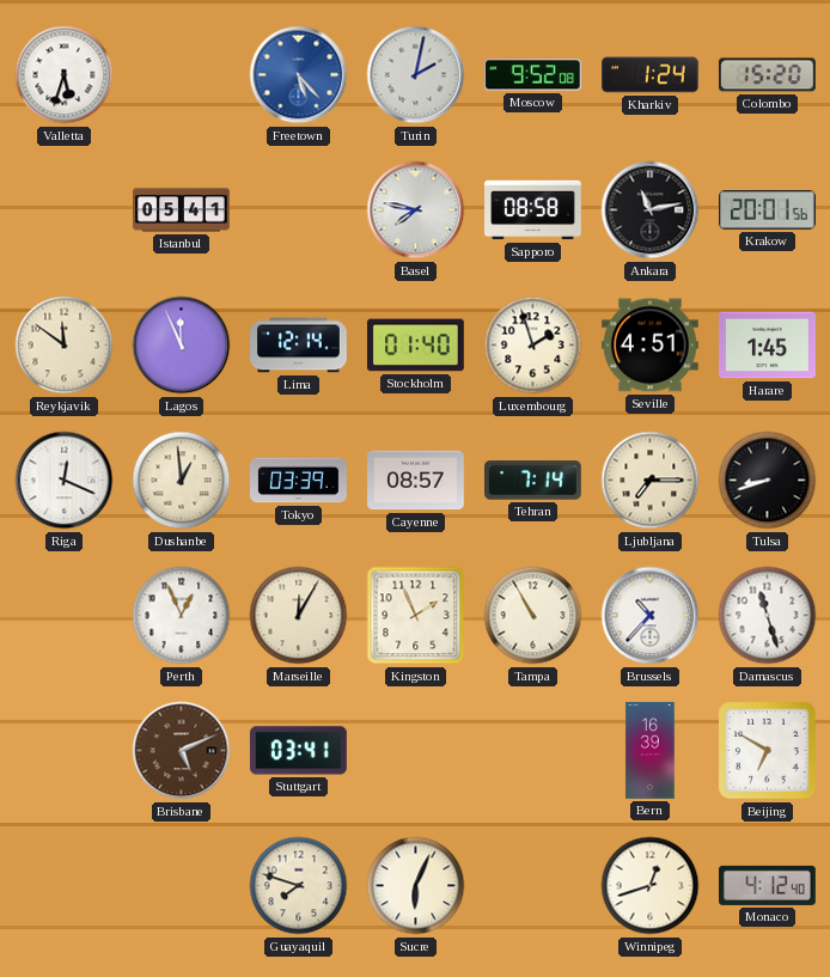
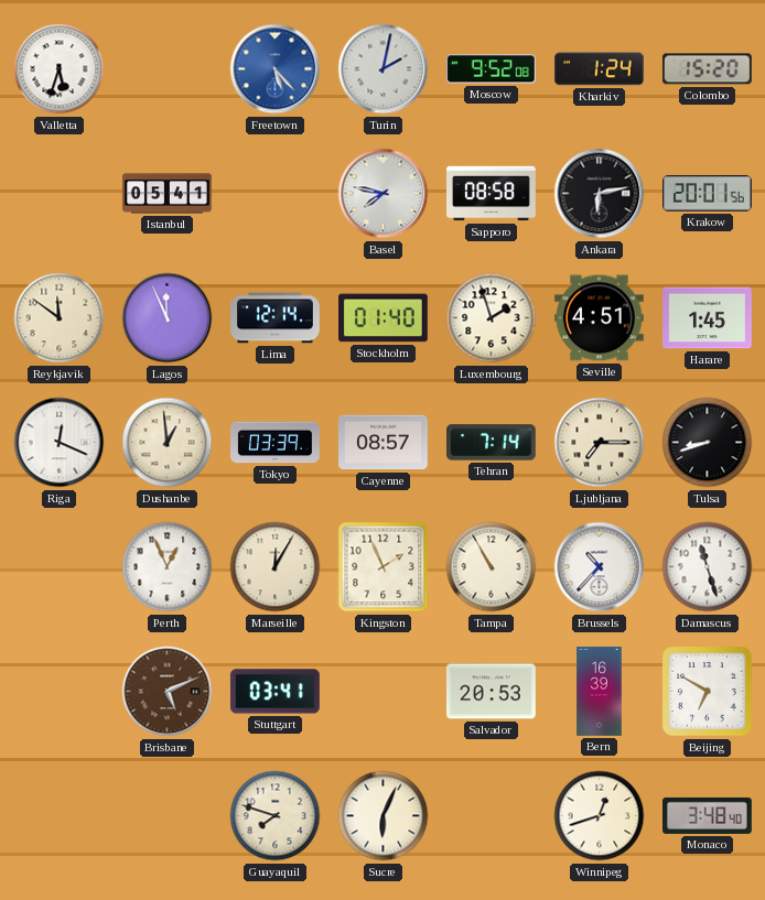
Ankara: 11:13 -> 6:13
Salvador: none -> 20:53
Monaco: 4:12 -> 3:48
